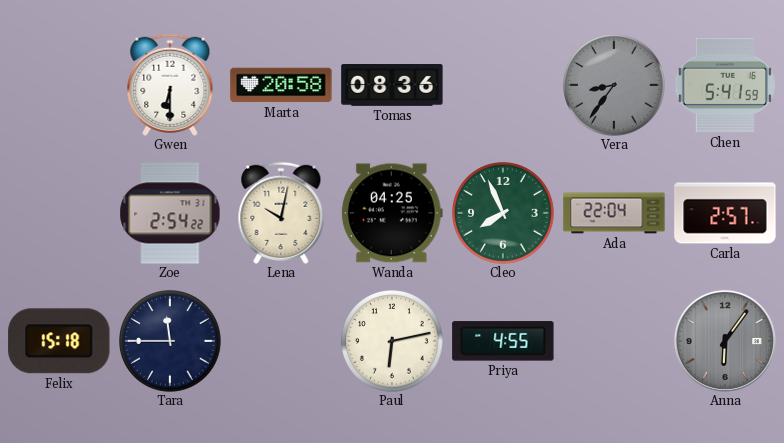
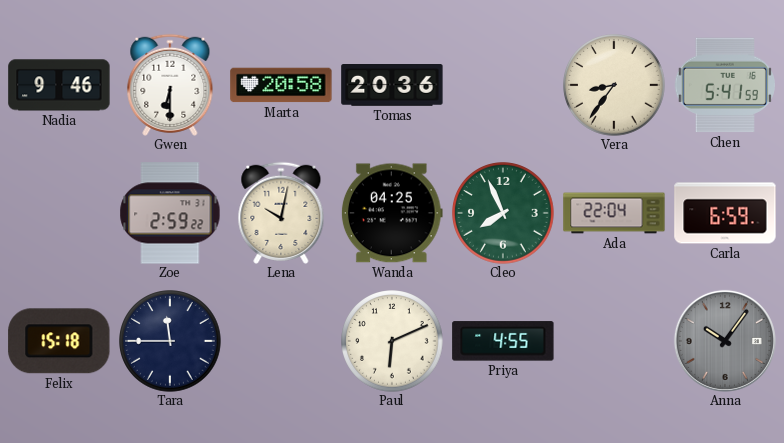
Nadia: none -> 9:46
Tomas: 08:36 -> 20:36
Vera dial: grey -> cream
Zoe: 2:54 -> 2:59
Carla: 2:57 -> 6:59
Paul: 6:13 -> 6:11
Anna: 6:06 -> 10:06
